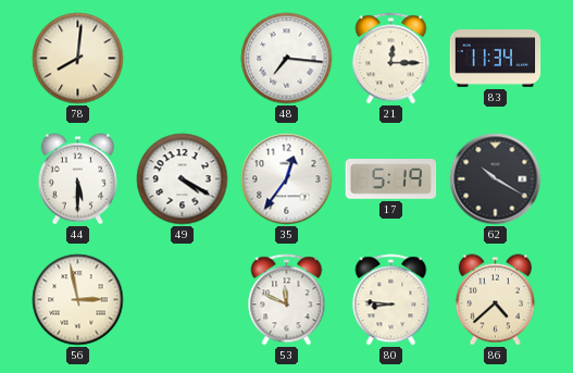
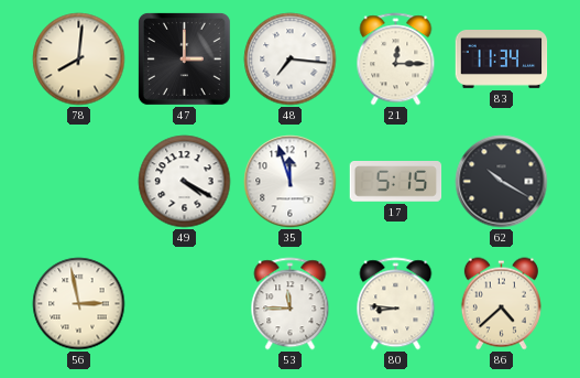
47: none -> 3:00
44: 5:30 -> none
35: 12:36 -> 11:57
17: 5:19 -> 5:15
53: 11:49 -> 11:45
